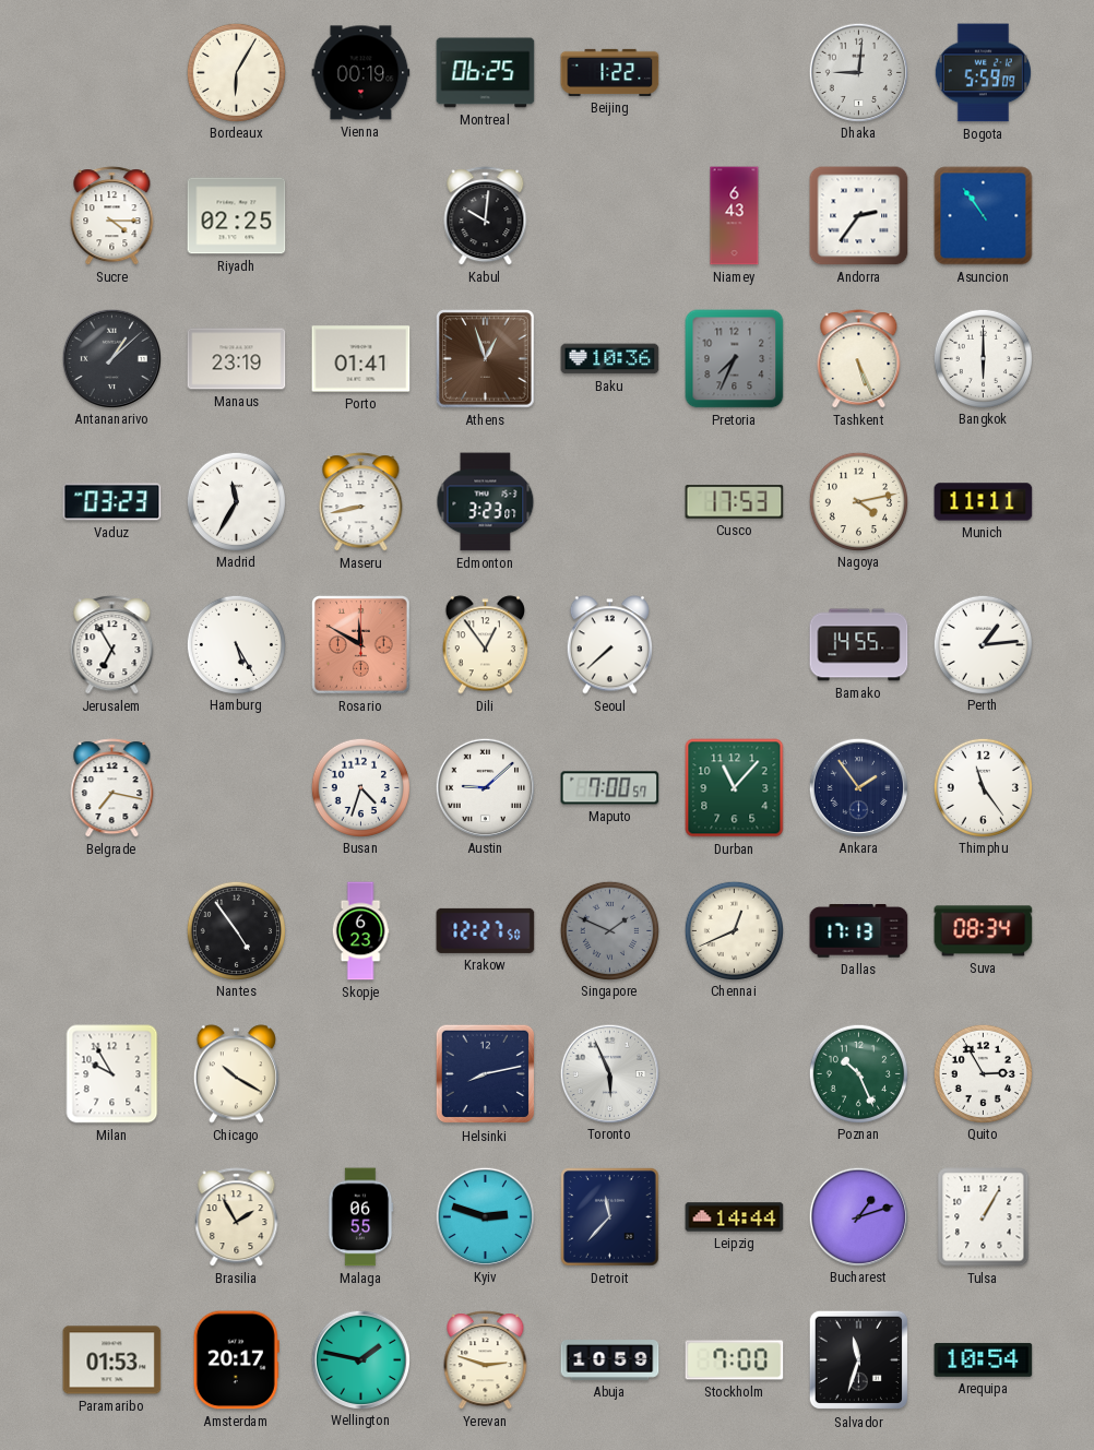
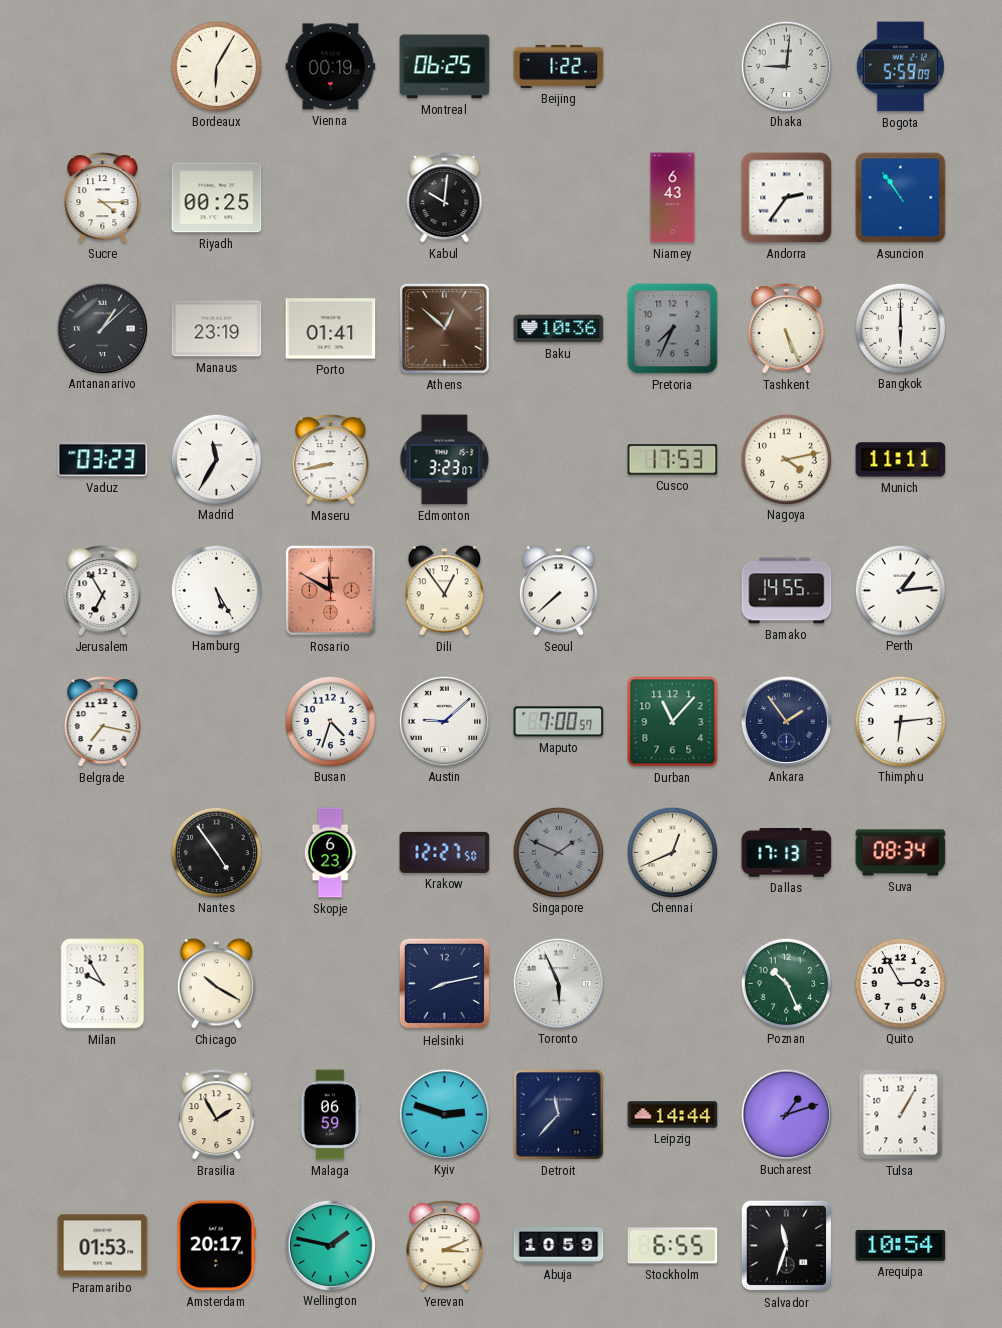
Riyadh: 02:25 -> 00:25
Athens: 12:57 -> 12:52
Thimphu: 11:24 -> 6:14
Malaga: 06:55 -> 06:59
Yerevan: 2:48 -> 3:11
Stockholm: 7:00 -> 6:55
